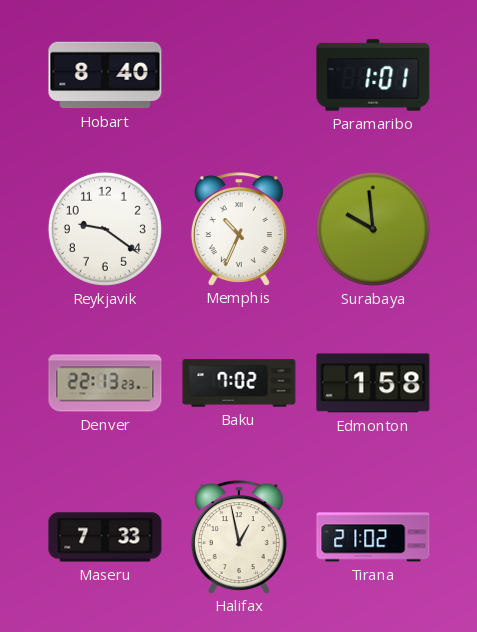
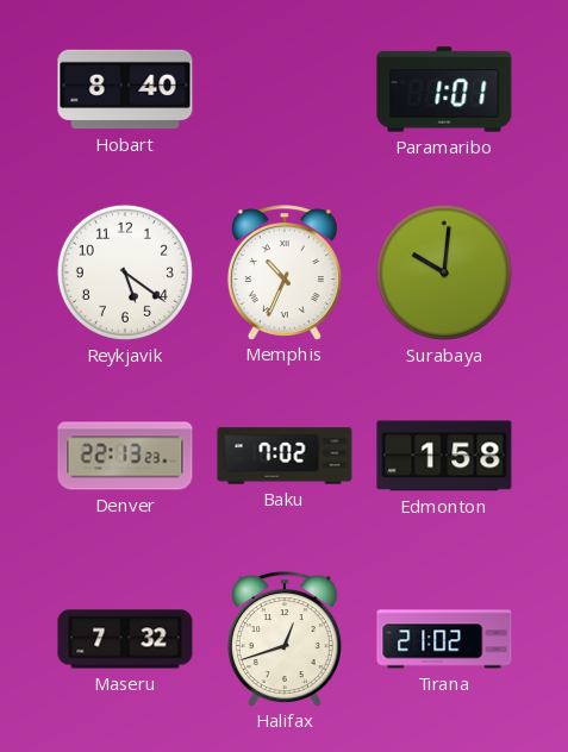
Reykjavik: 9:21 -> 5:21
Surabaya: 9:59 -> 10:01
Maseru: 7:33 -> 7:32
Halifax: 12:58 -> 12:42
